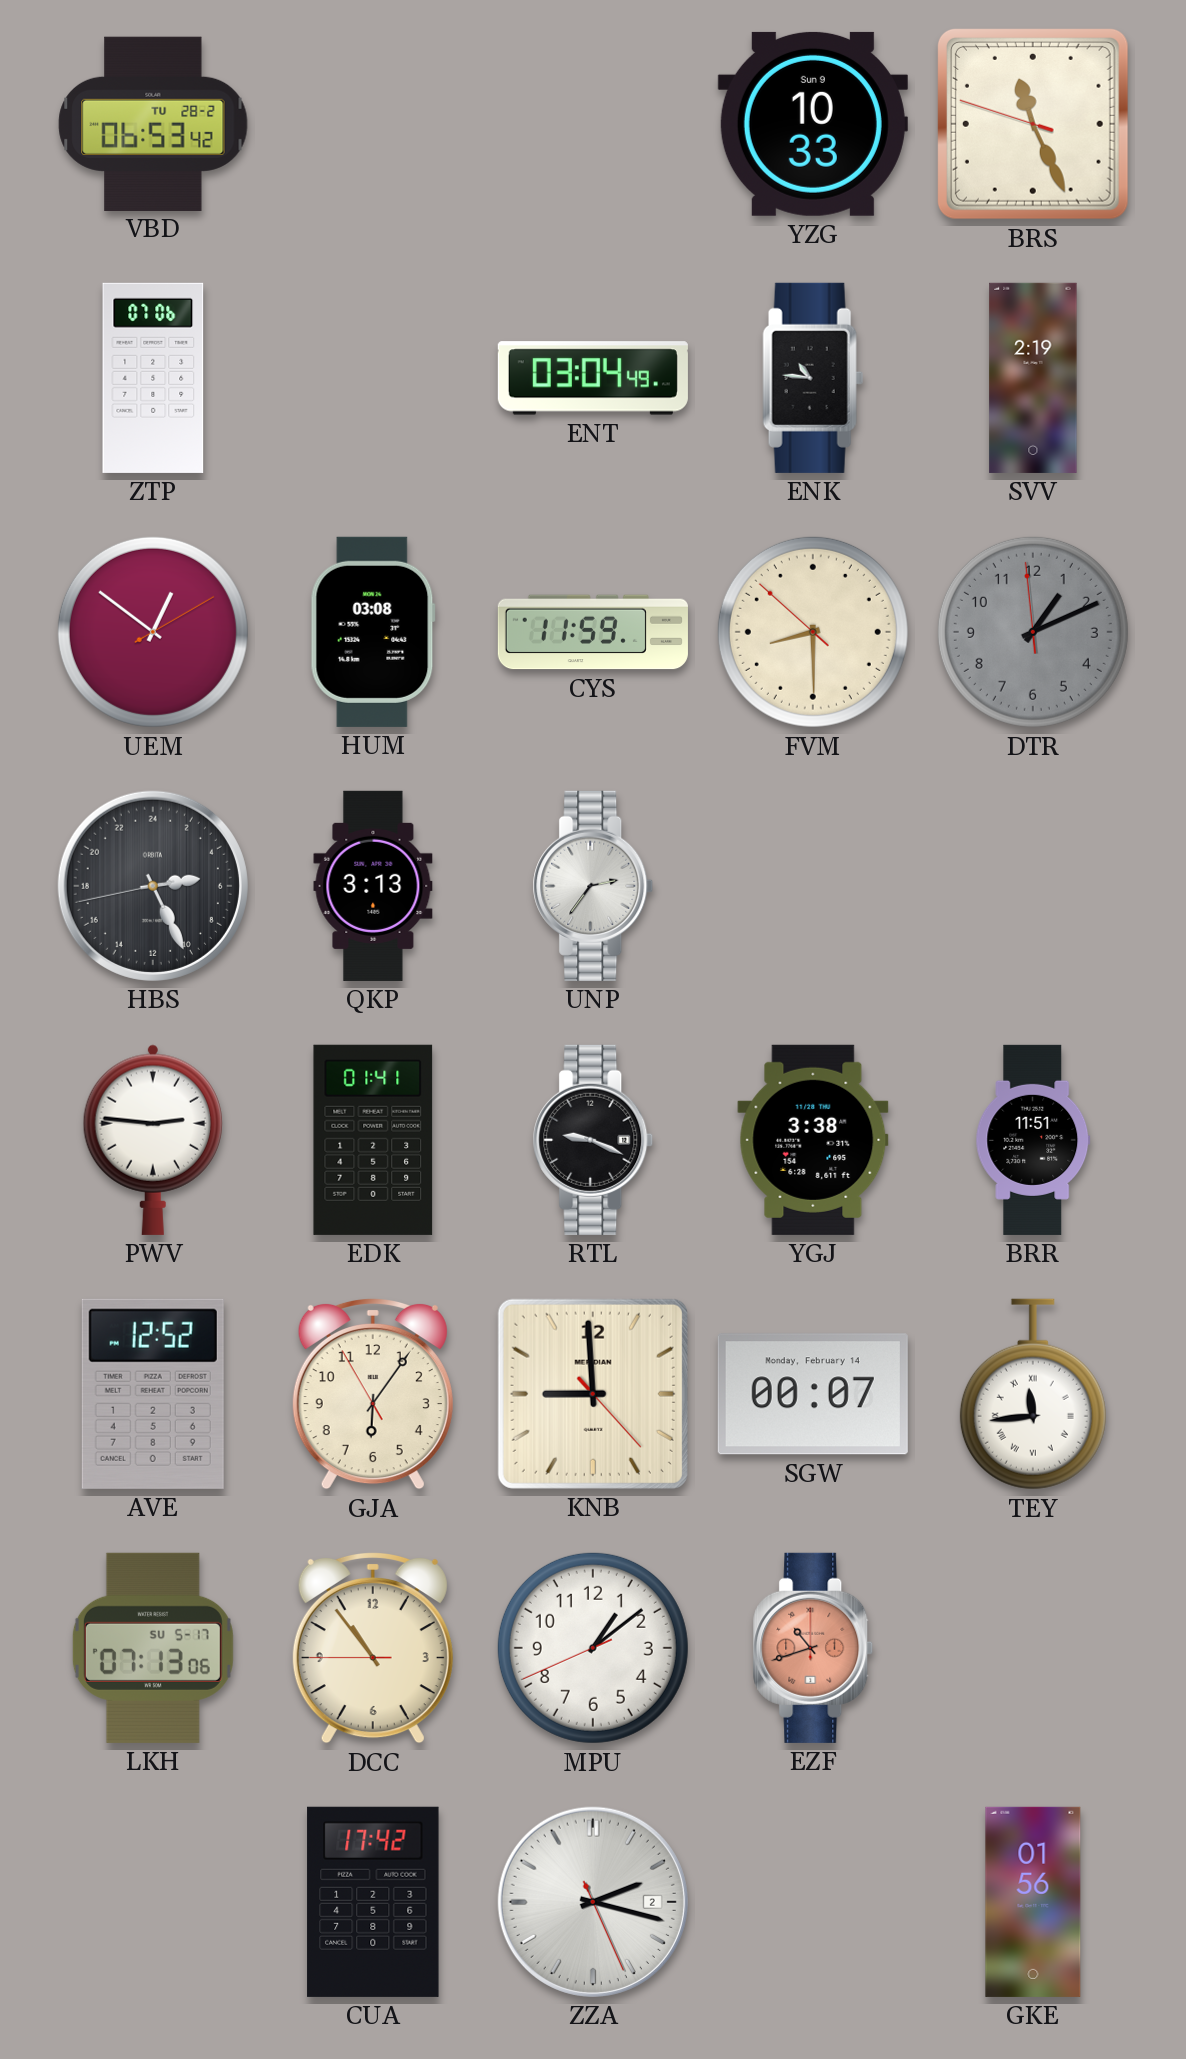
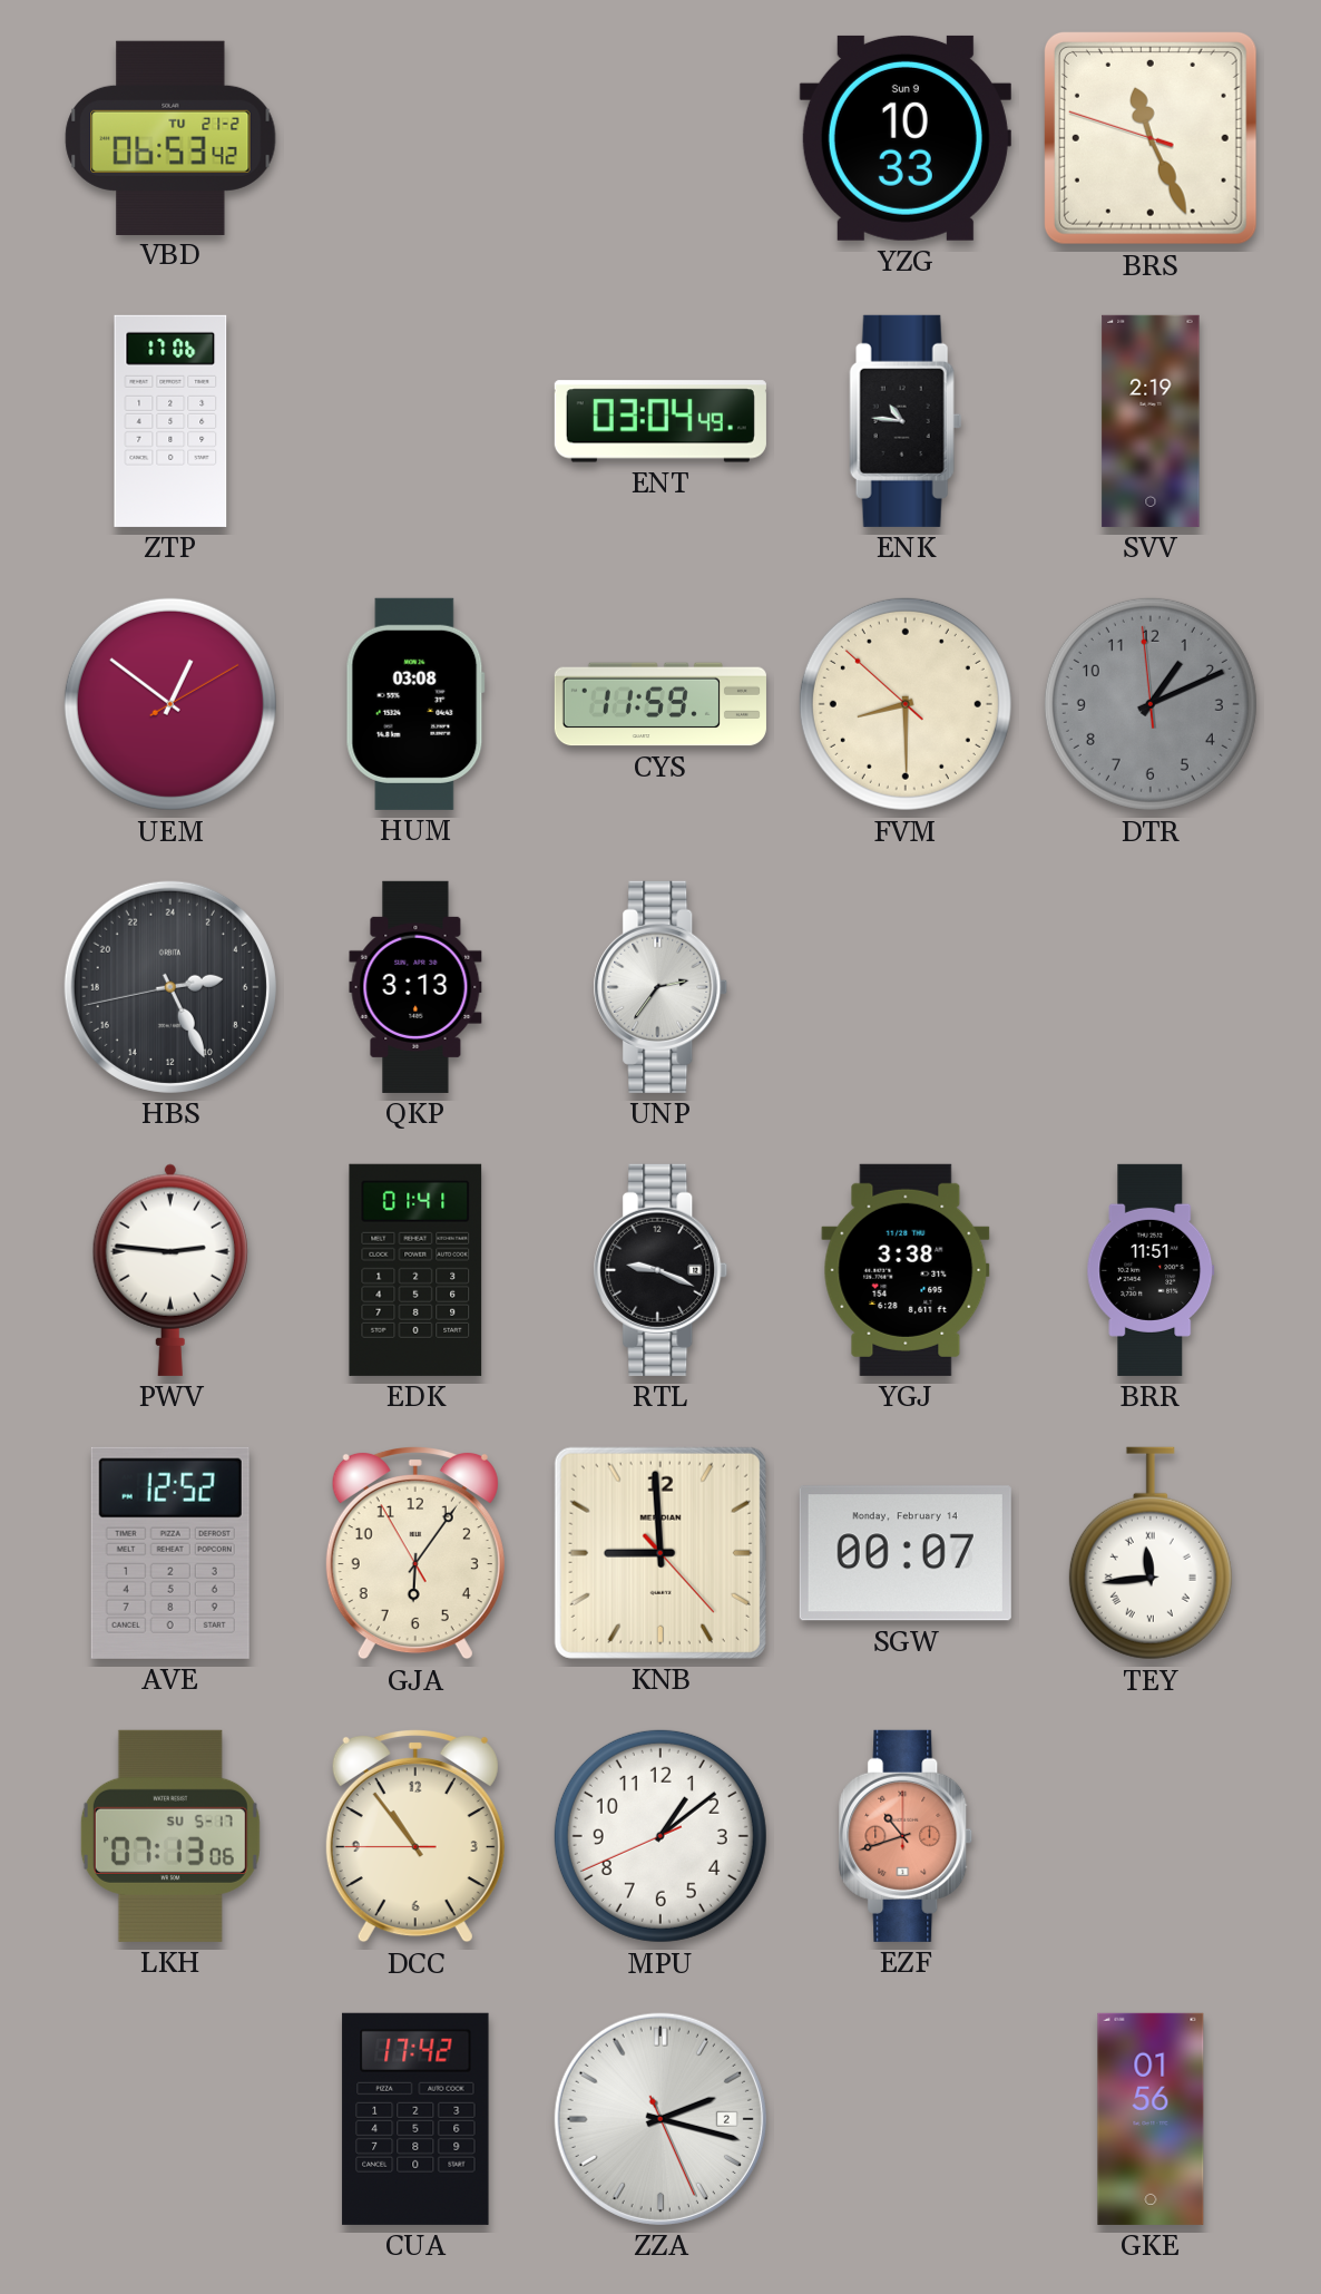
VBD date: TU 28-2 -> TU 21-2
ZTP: 07:06 -> 17:06
